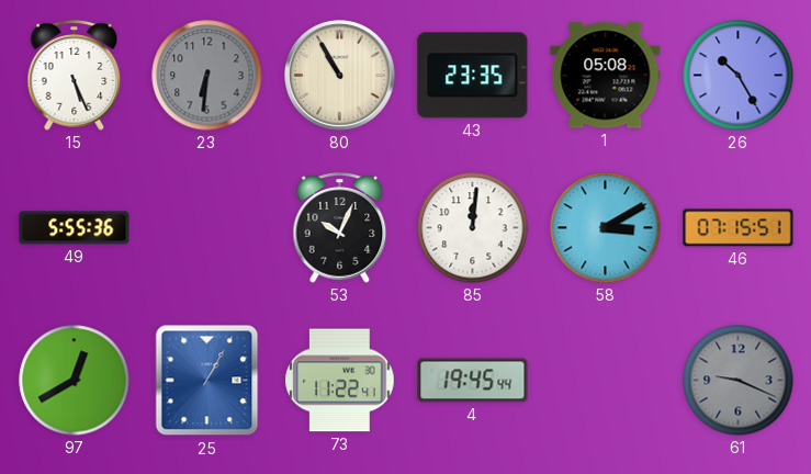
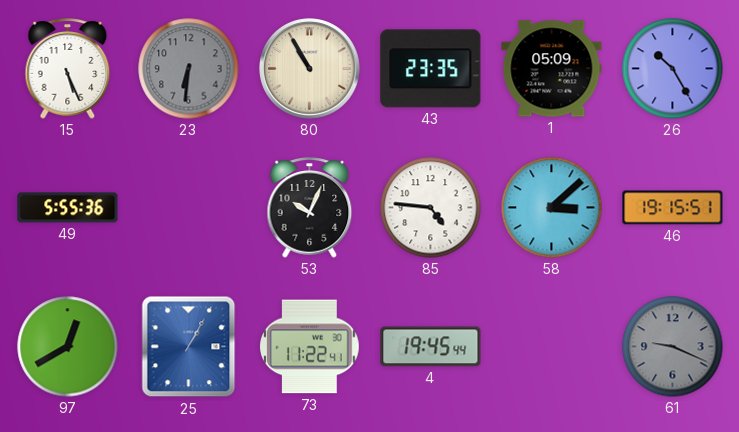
1: 05:08 -> 05:09
85: 12:01 -> 4:46
58: 3:10 -> 3:08
46: 07:15 -> 19:15
